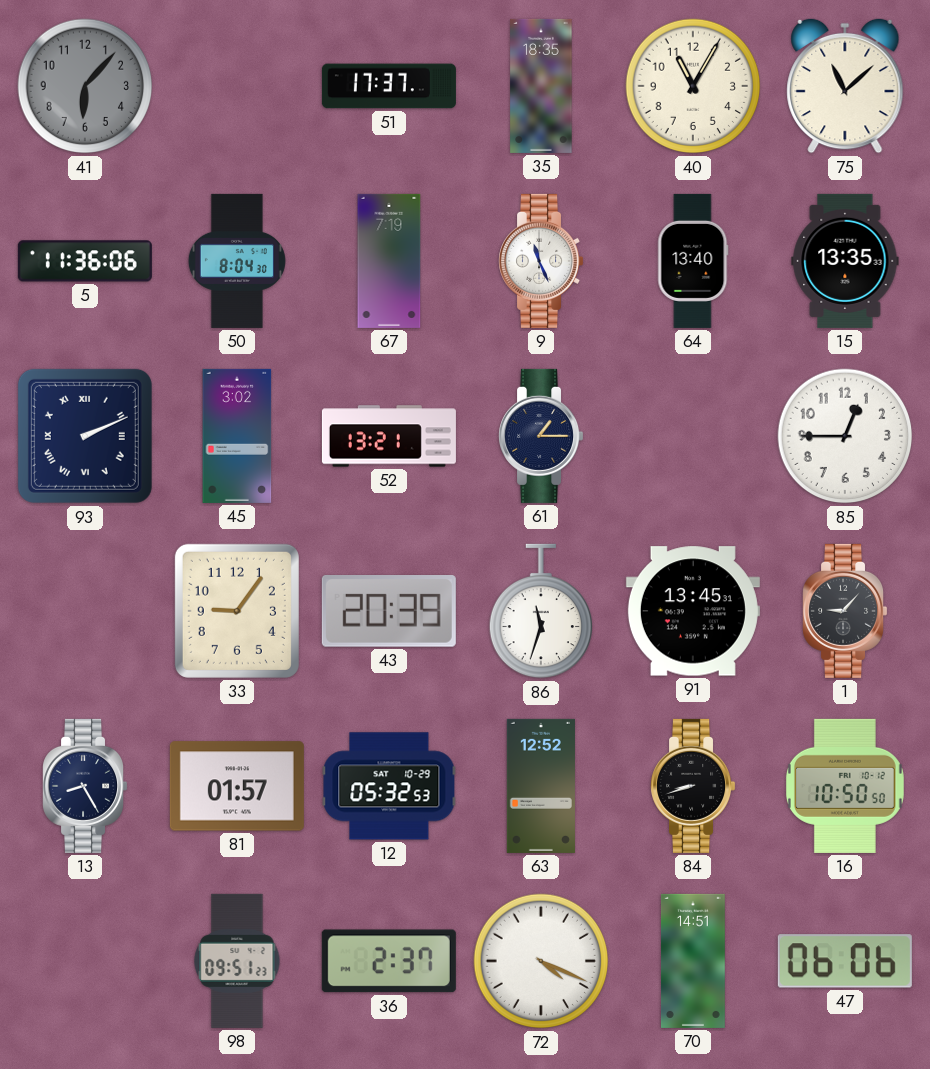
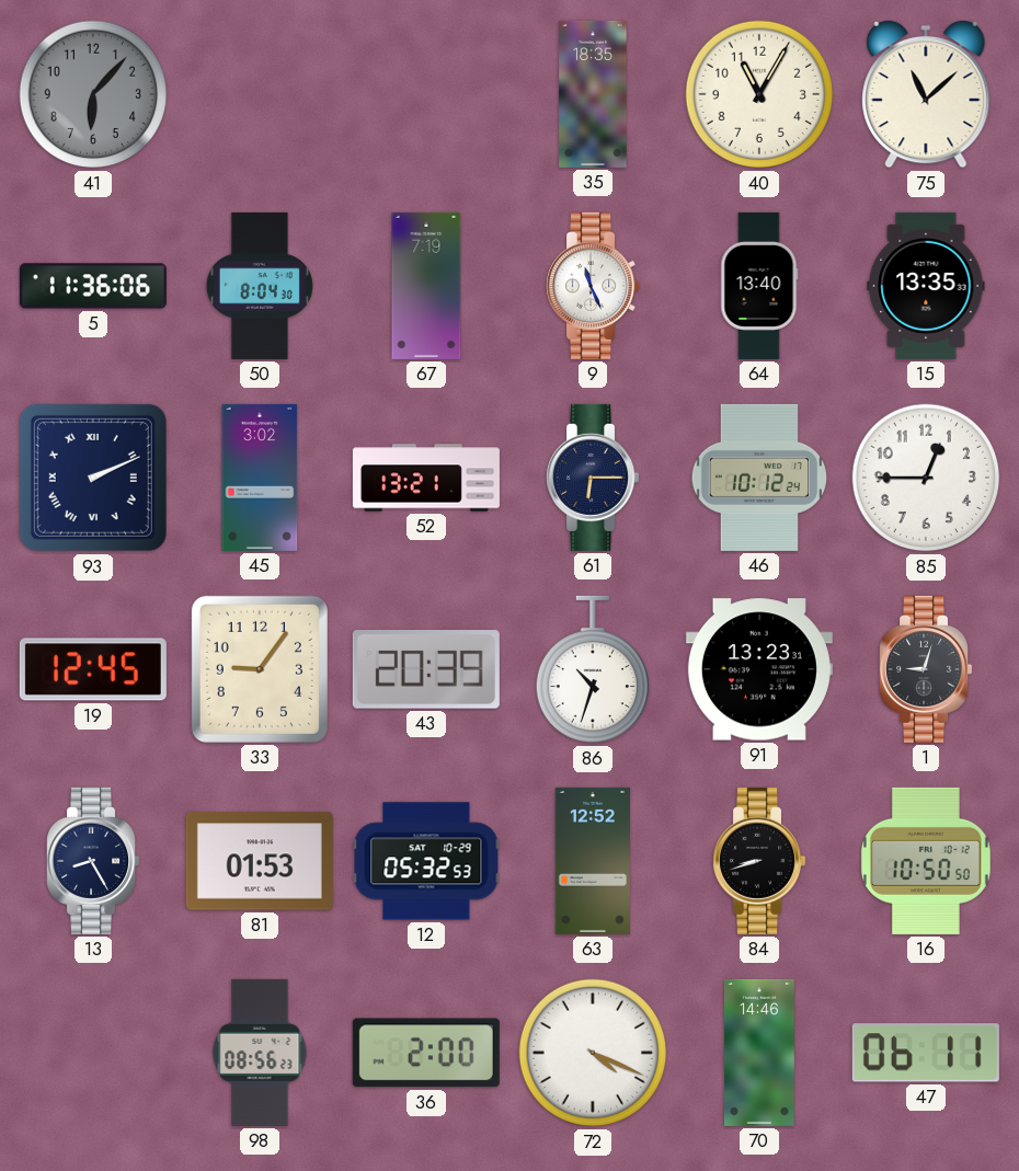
51: 17:37 -> none
61: 1:15 -> 6:15
46: none -> 10:12
19: none -> 12:45
86: 11:33 -> 10:33
91: 13:45 -> 13:23
1: 9:07 -> 9:03
81: 01:57 -> 01:53
98: 09:51 -> 08:56
36: 2:37 -> 2:00
70: 14:51 -> 14:46
47: 06:06 -> 06:11
